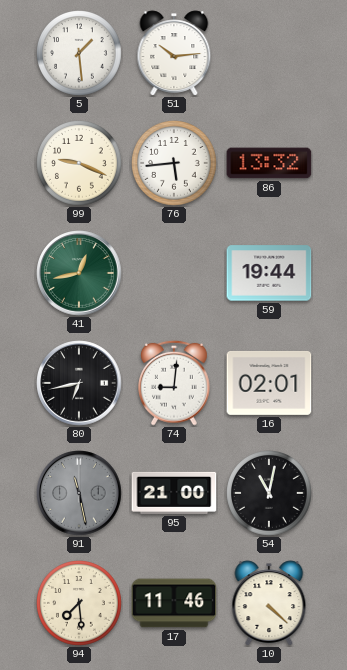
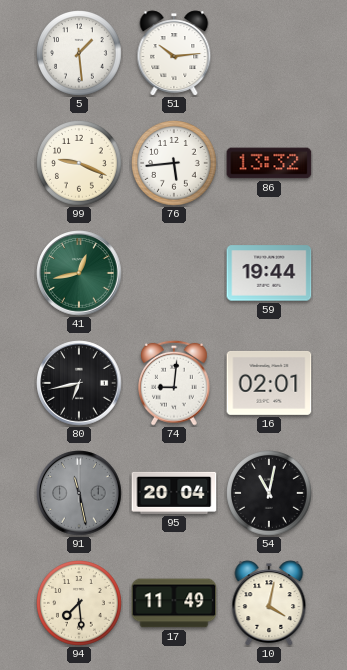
95: 21:00 -> 20:04
17: 11:46 -> 11:49
10: 4:22 -> 4:02
